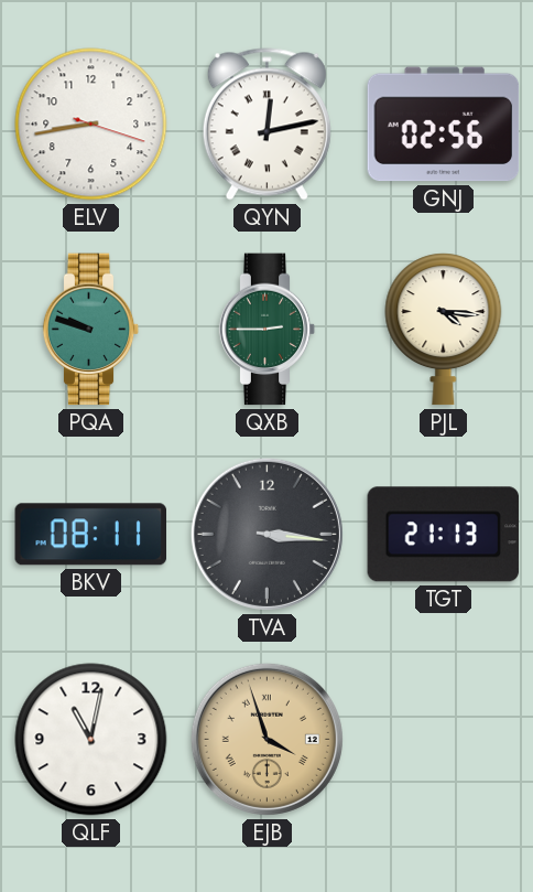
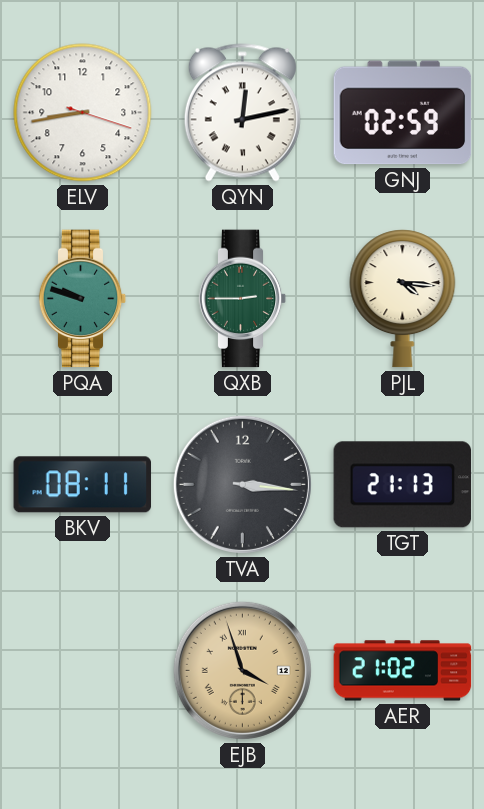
GNJ: 02:56 -> 02:59
QLF: 11:02 -> none
AER: none -> 21:02
